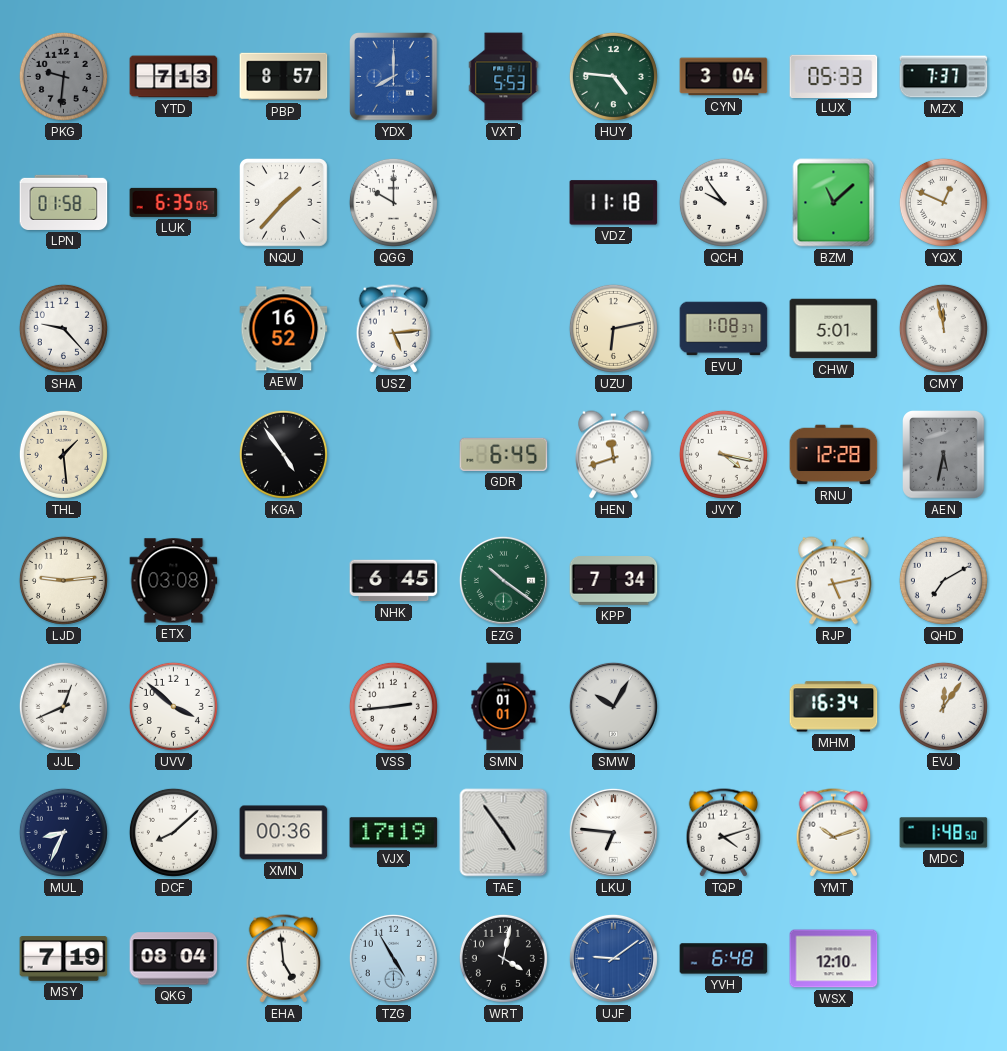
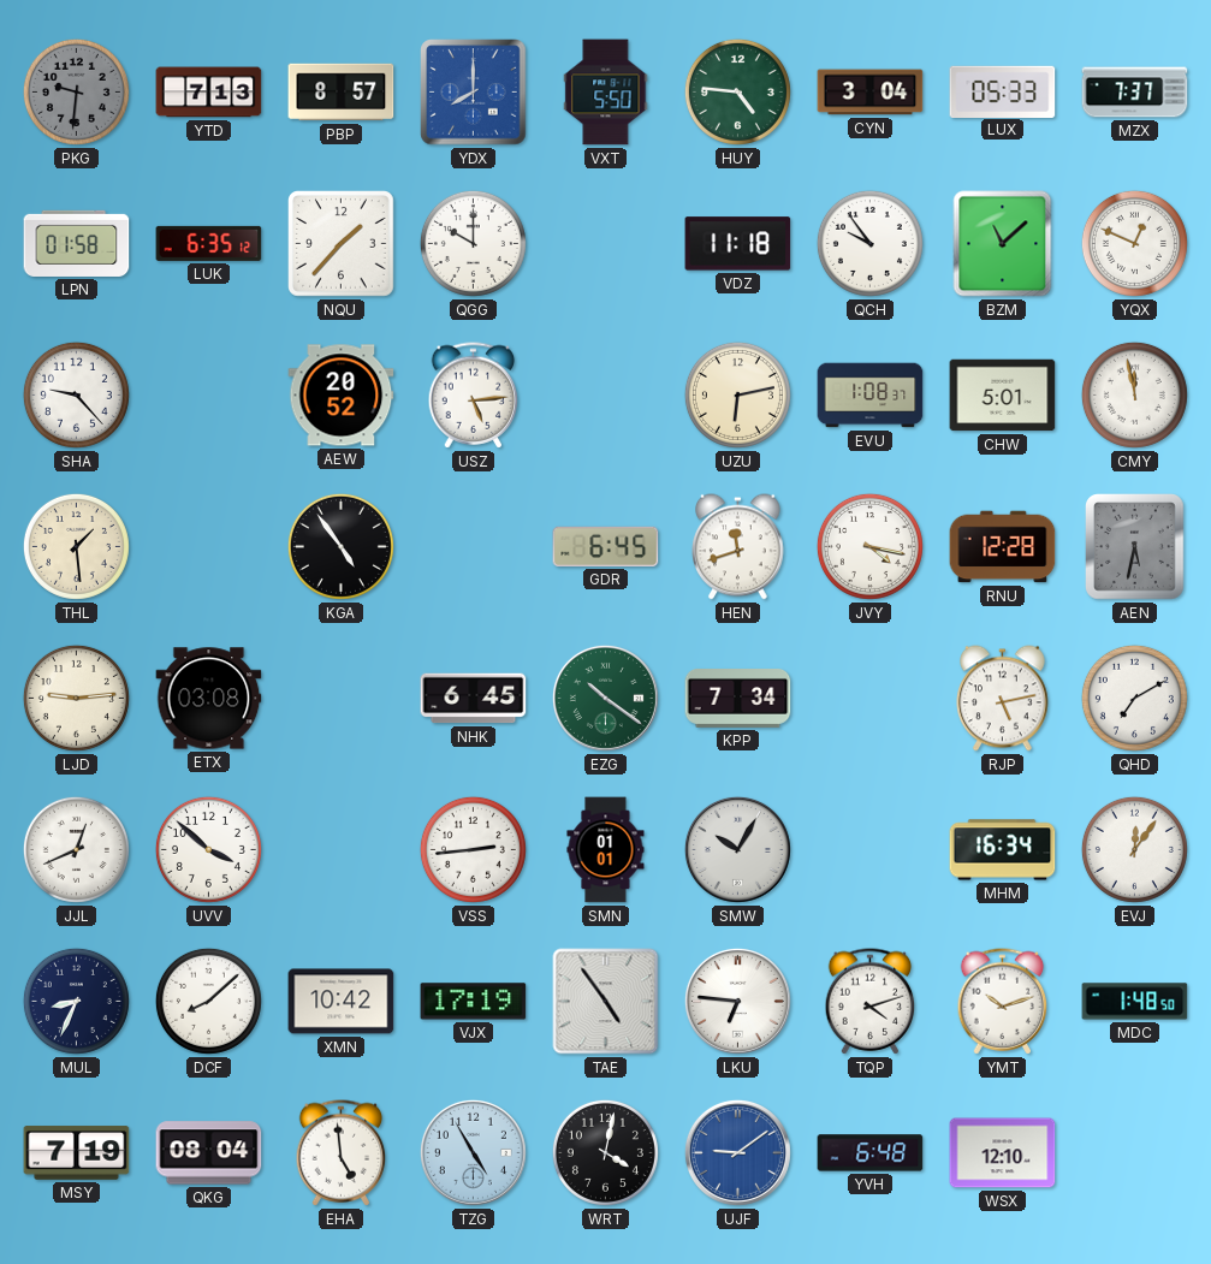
VXT: 5:53 -> 5:50
LUK: 6:35:05 -> 6:35:12
AEW: 16:52 -> 20:52
XMN: 00:36 -> 10:42
